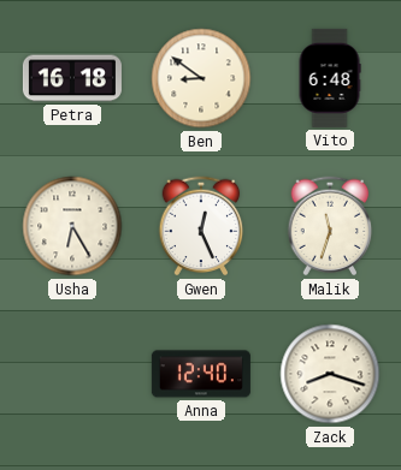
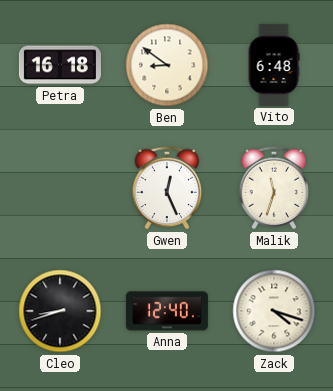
Usha: 6:25 -> none
Cleo: none -> 8:42
Zack: 8:18 -> 4:18
